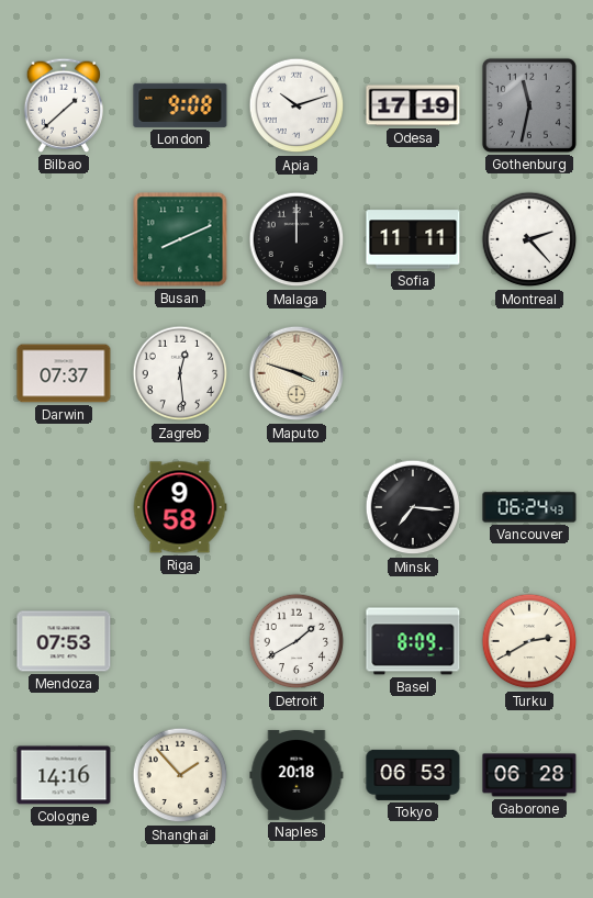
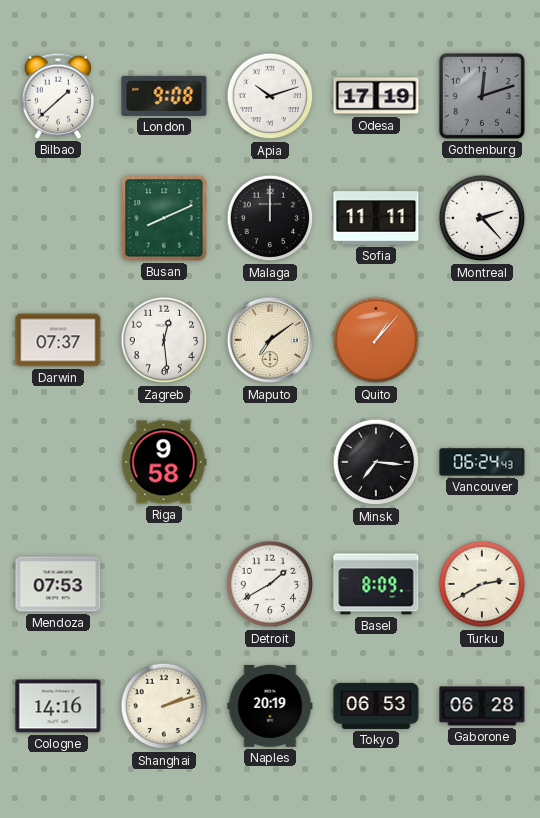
Gothenburg: 11:32 -> 12:12
Maputo: 3:48 -> 7:09
Quito: none -> 1:07
Shanghai: 1:53 -> 2:12
Naples: 20:18 -> 20:19
